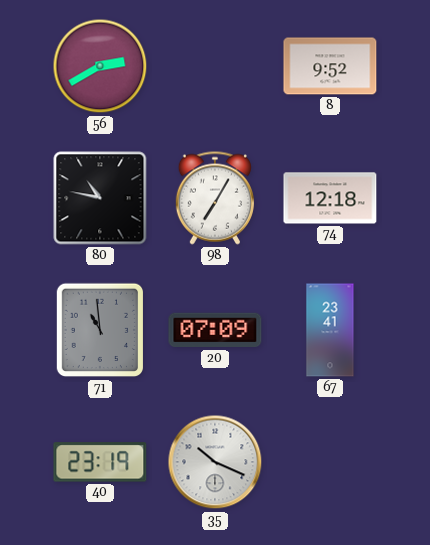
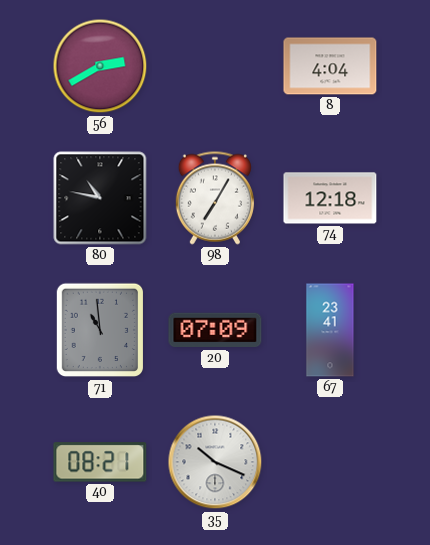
8: 9:52 -> 4:04
40: 23:19 -> 08:21
